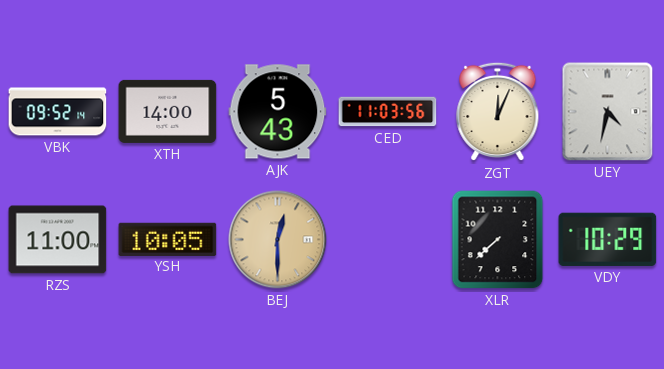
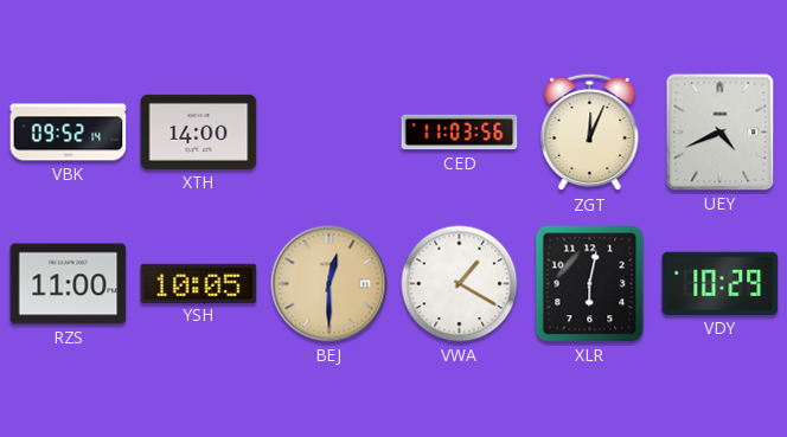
AJK: 5:43 -> none
UEY: 4:32 -> 4:41
VWA: none -> 1:20
XLR: 7:38 -> 6:02
